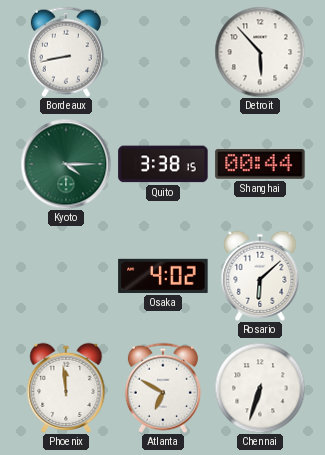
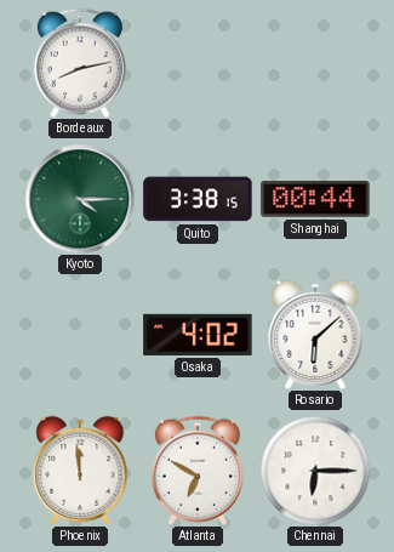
Bordeaux: 8:43 -> 8:13
Detroit: 5:53 -> none
Chennai: 6:33 -> 6:15
